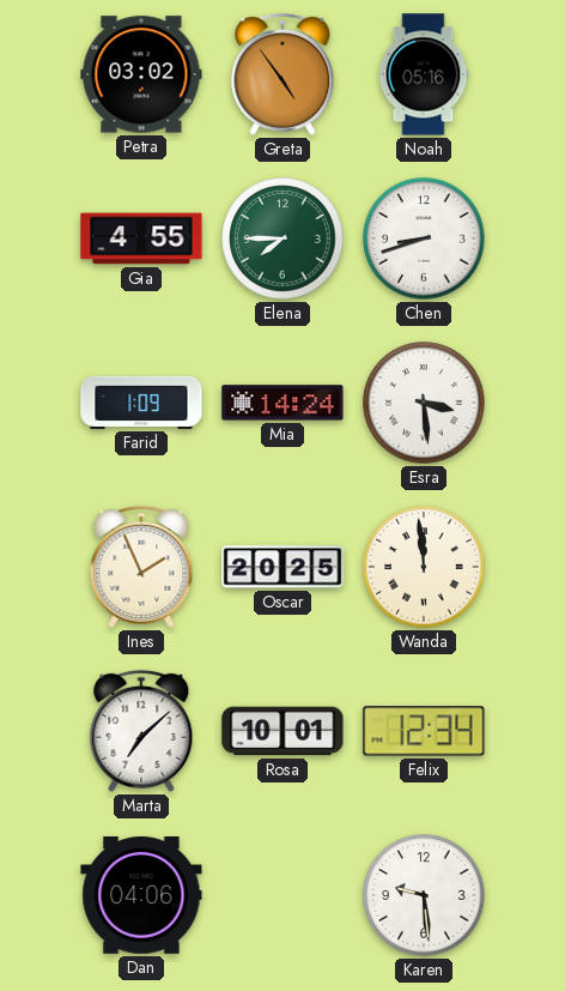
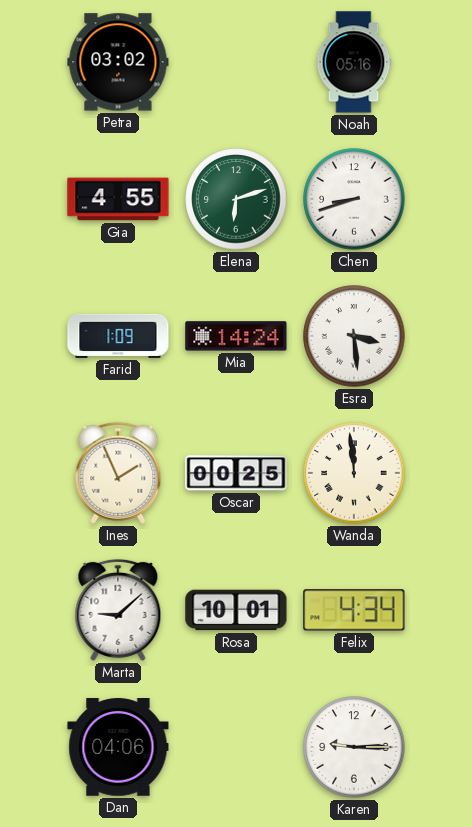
Greta: 4:54 -> none
Elena: 7:45 -> 6:12
Oscar: 20:25 -> 00:25
Marta: 7:08 -> 9:08
Felix: 12:34 -> 4:34
Karen: 9:29 -> 9:15
